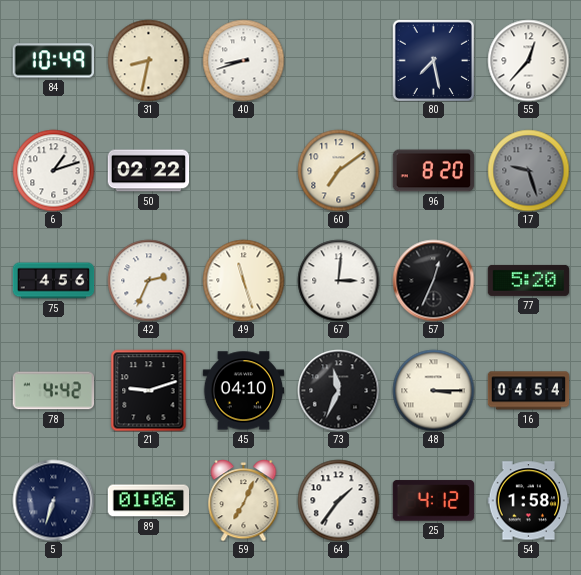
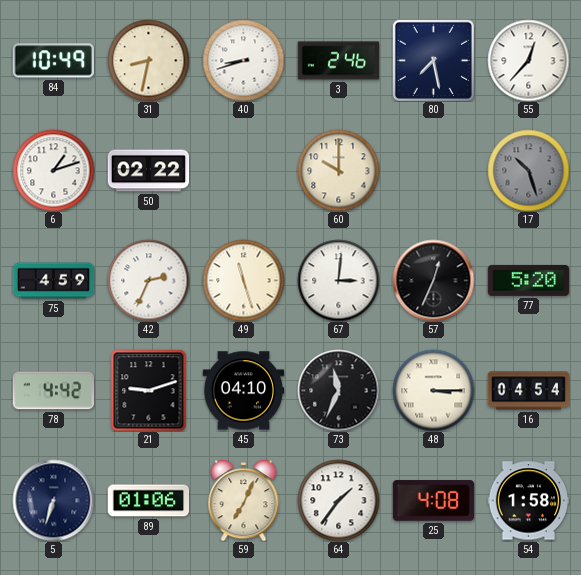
3: none -> 2:46
60: 7:09 -> 10:00
96: 8:20 -> none
17: 9:27 -> 10:27
75: 4:56 -> 4:59
25: 4:12 -> 4:08
